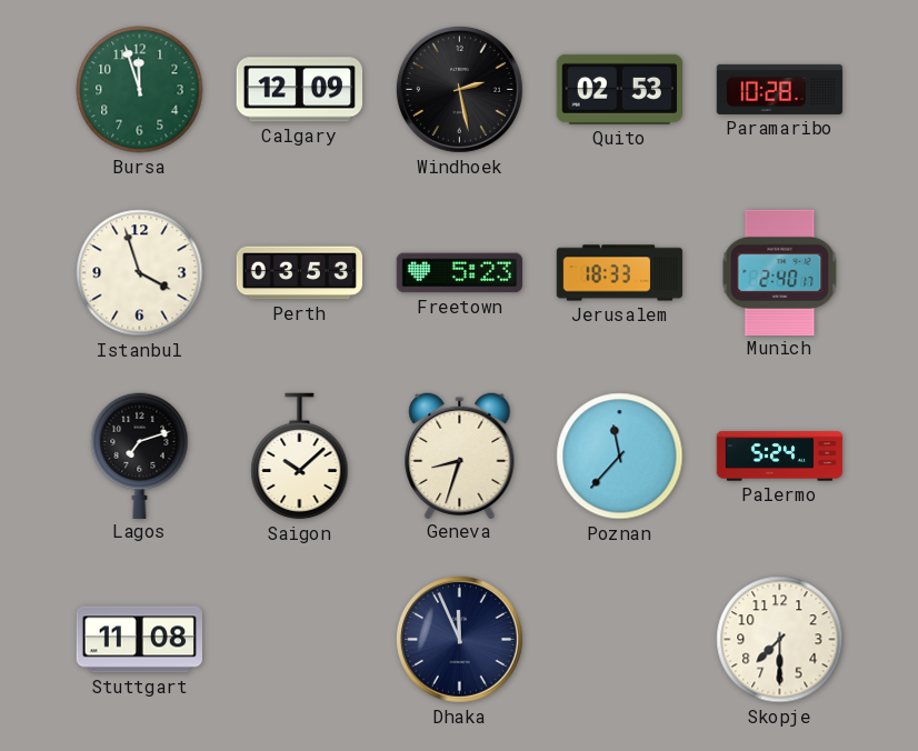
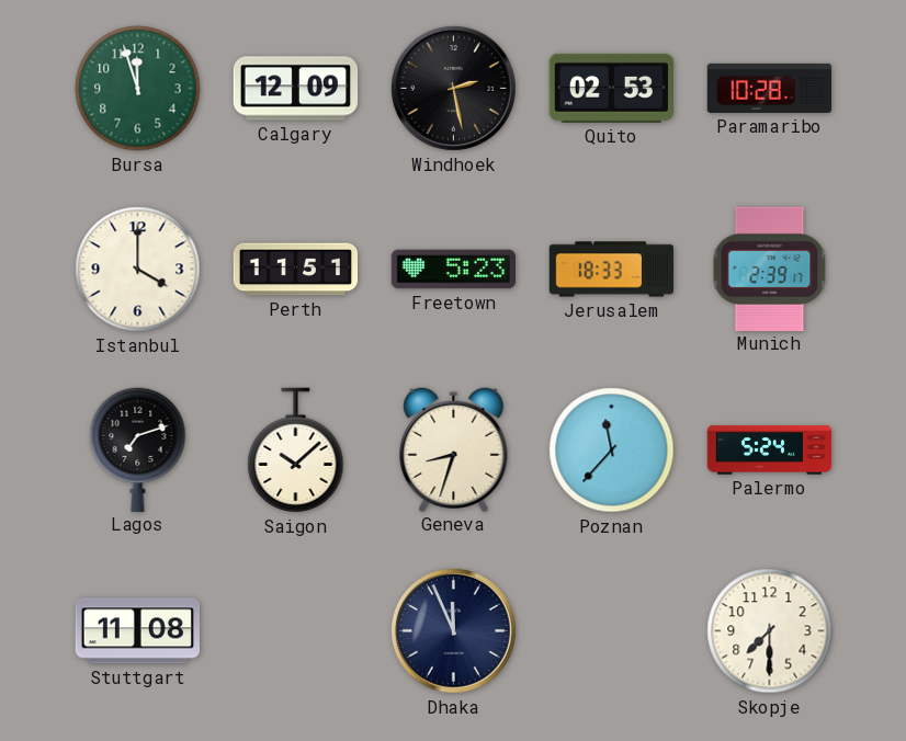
Istanbul: 3:57 -> 4:00
Perth: 03:53 -> 11:51
Munich: 2:40 -> 2:39
